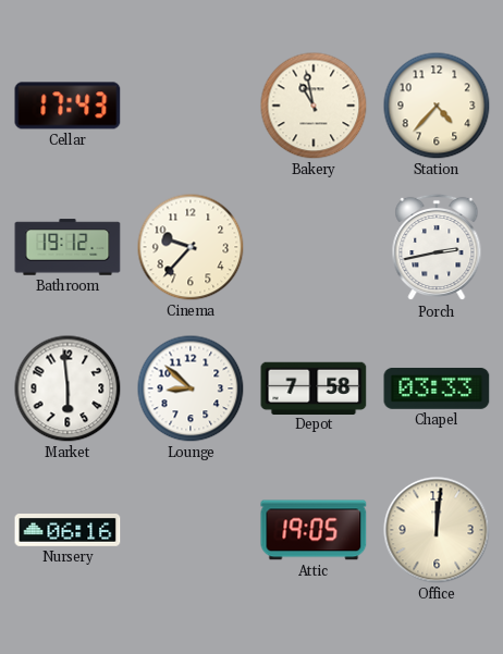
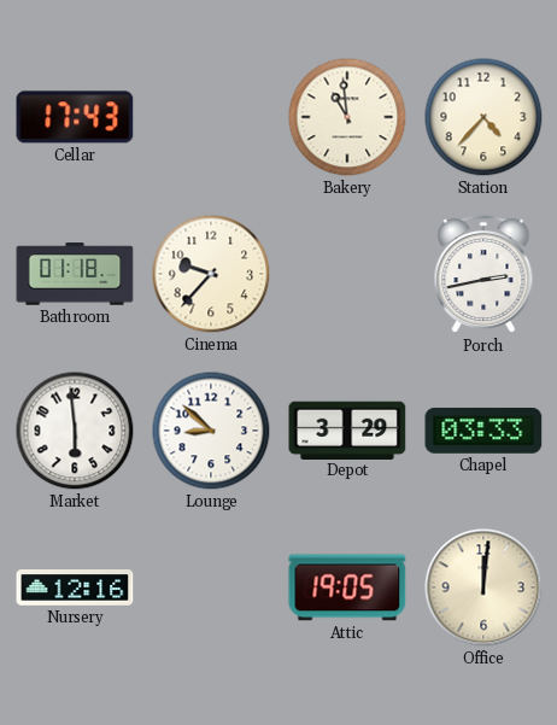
Bakery: 10:58 -> 10:59
Bathroom: 19:12 -> 01:18
Depot: 7:58 -> 3:29
Nursery: 06:16 -> 12:16
